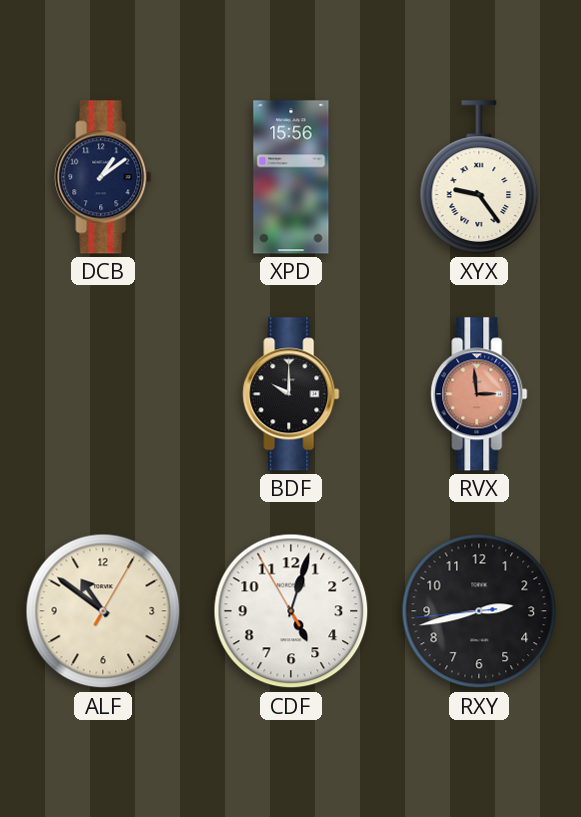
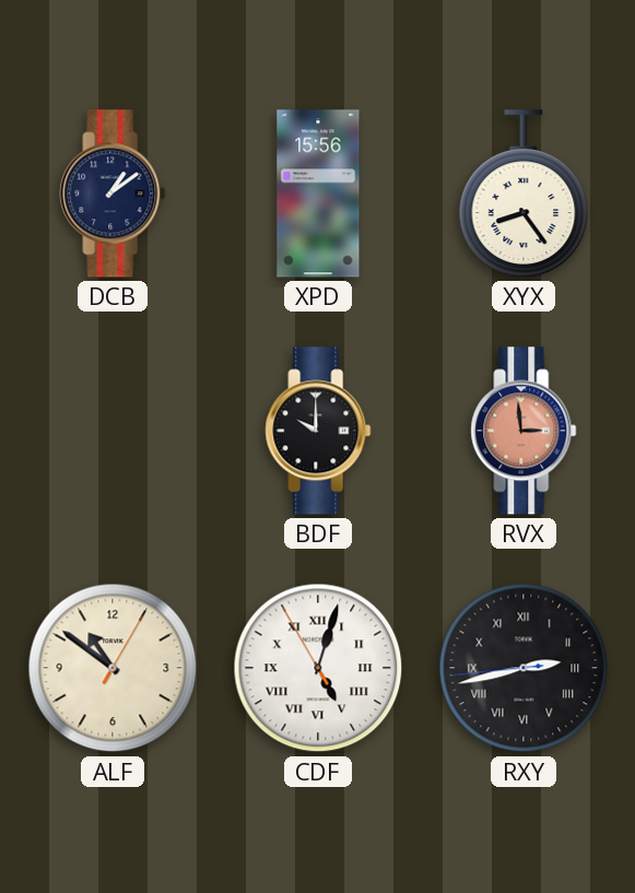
XYX: 9:24 -> 8:24
CDF numerals: Arabic -> Roman
RXY numerals: Arabic -> Roman
